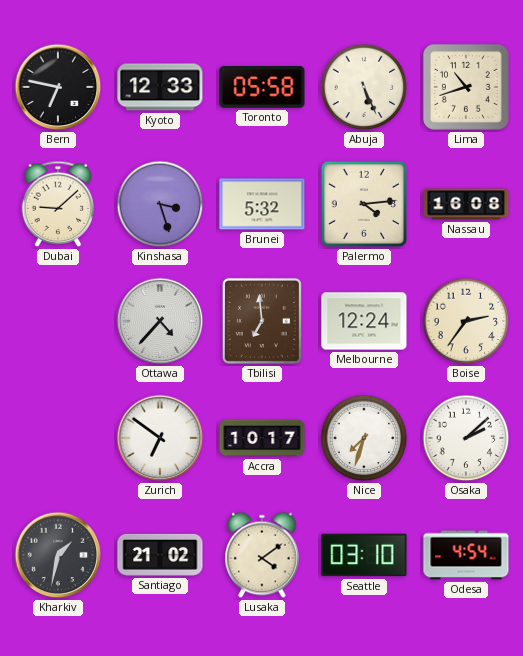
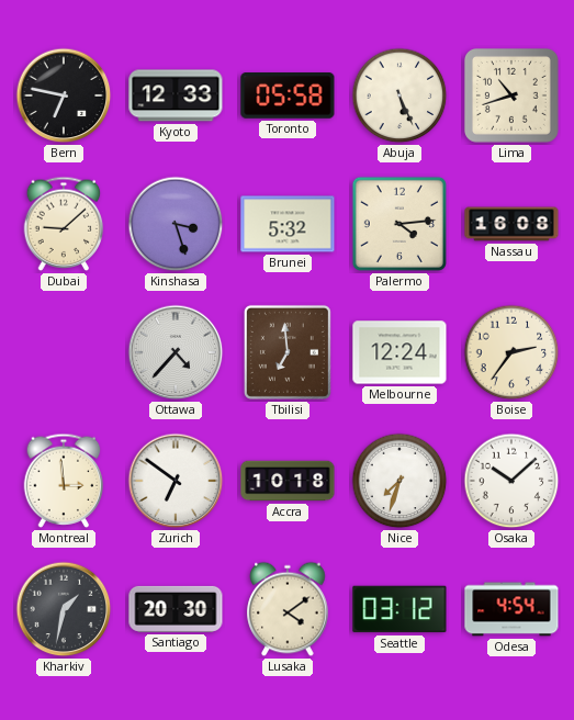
Montreal: none -> 2:59
Accra: 10:17 -> 10:18
Osaka: 2:08 -> 10:08
Santiago: 21:02 -> 20:30
Seattle: 03:10 -> 03:12
